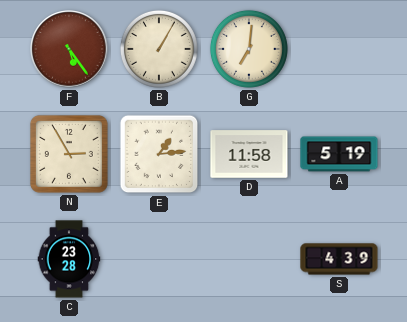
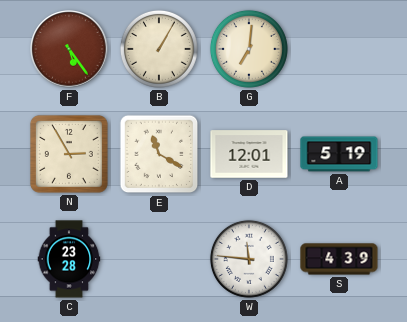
E: 1:14 -> 11:20
D: 11:58 -> 12:01
W: none -> 11:46
